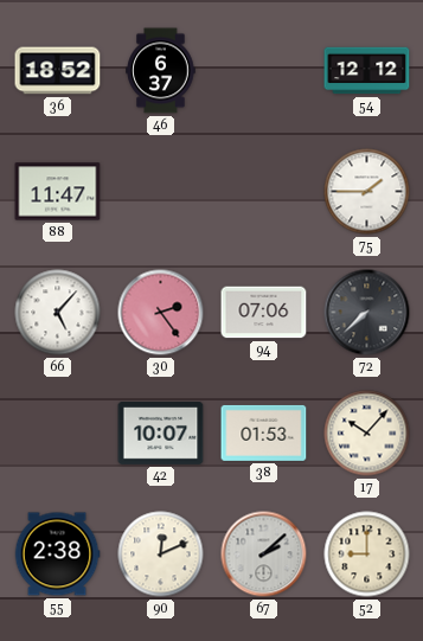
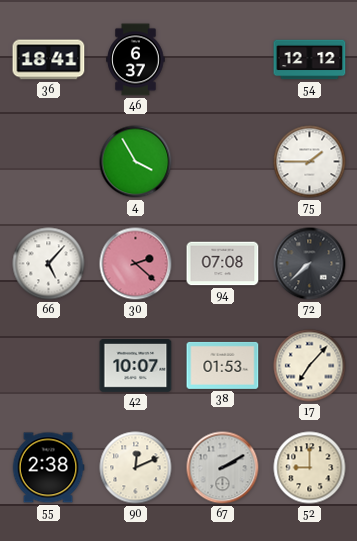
36: 18:52 -> 18:41
88: 11:47 -> none
4: none -> 3:55
30: 2:24 -> 2:22
94: 07:06 -> 07:08
17: 10:07 -> 7:07
67: 2:08 -> 2:10
